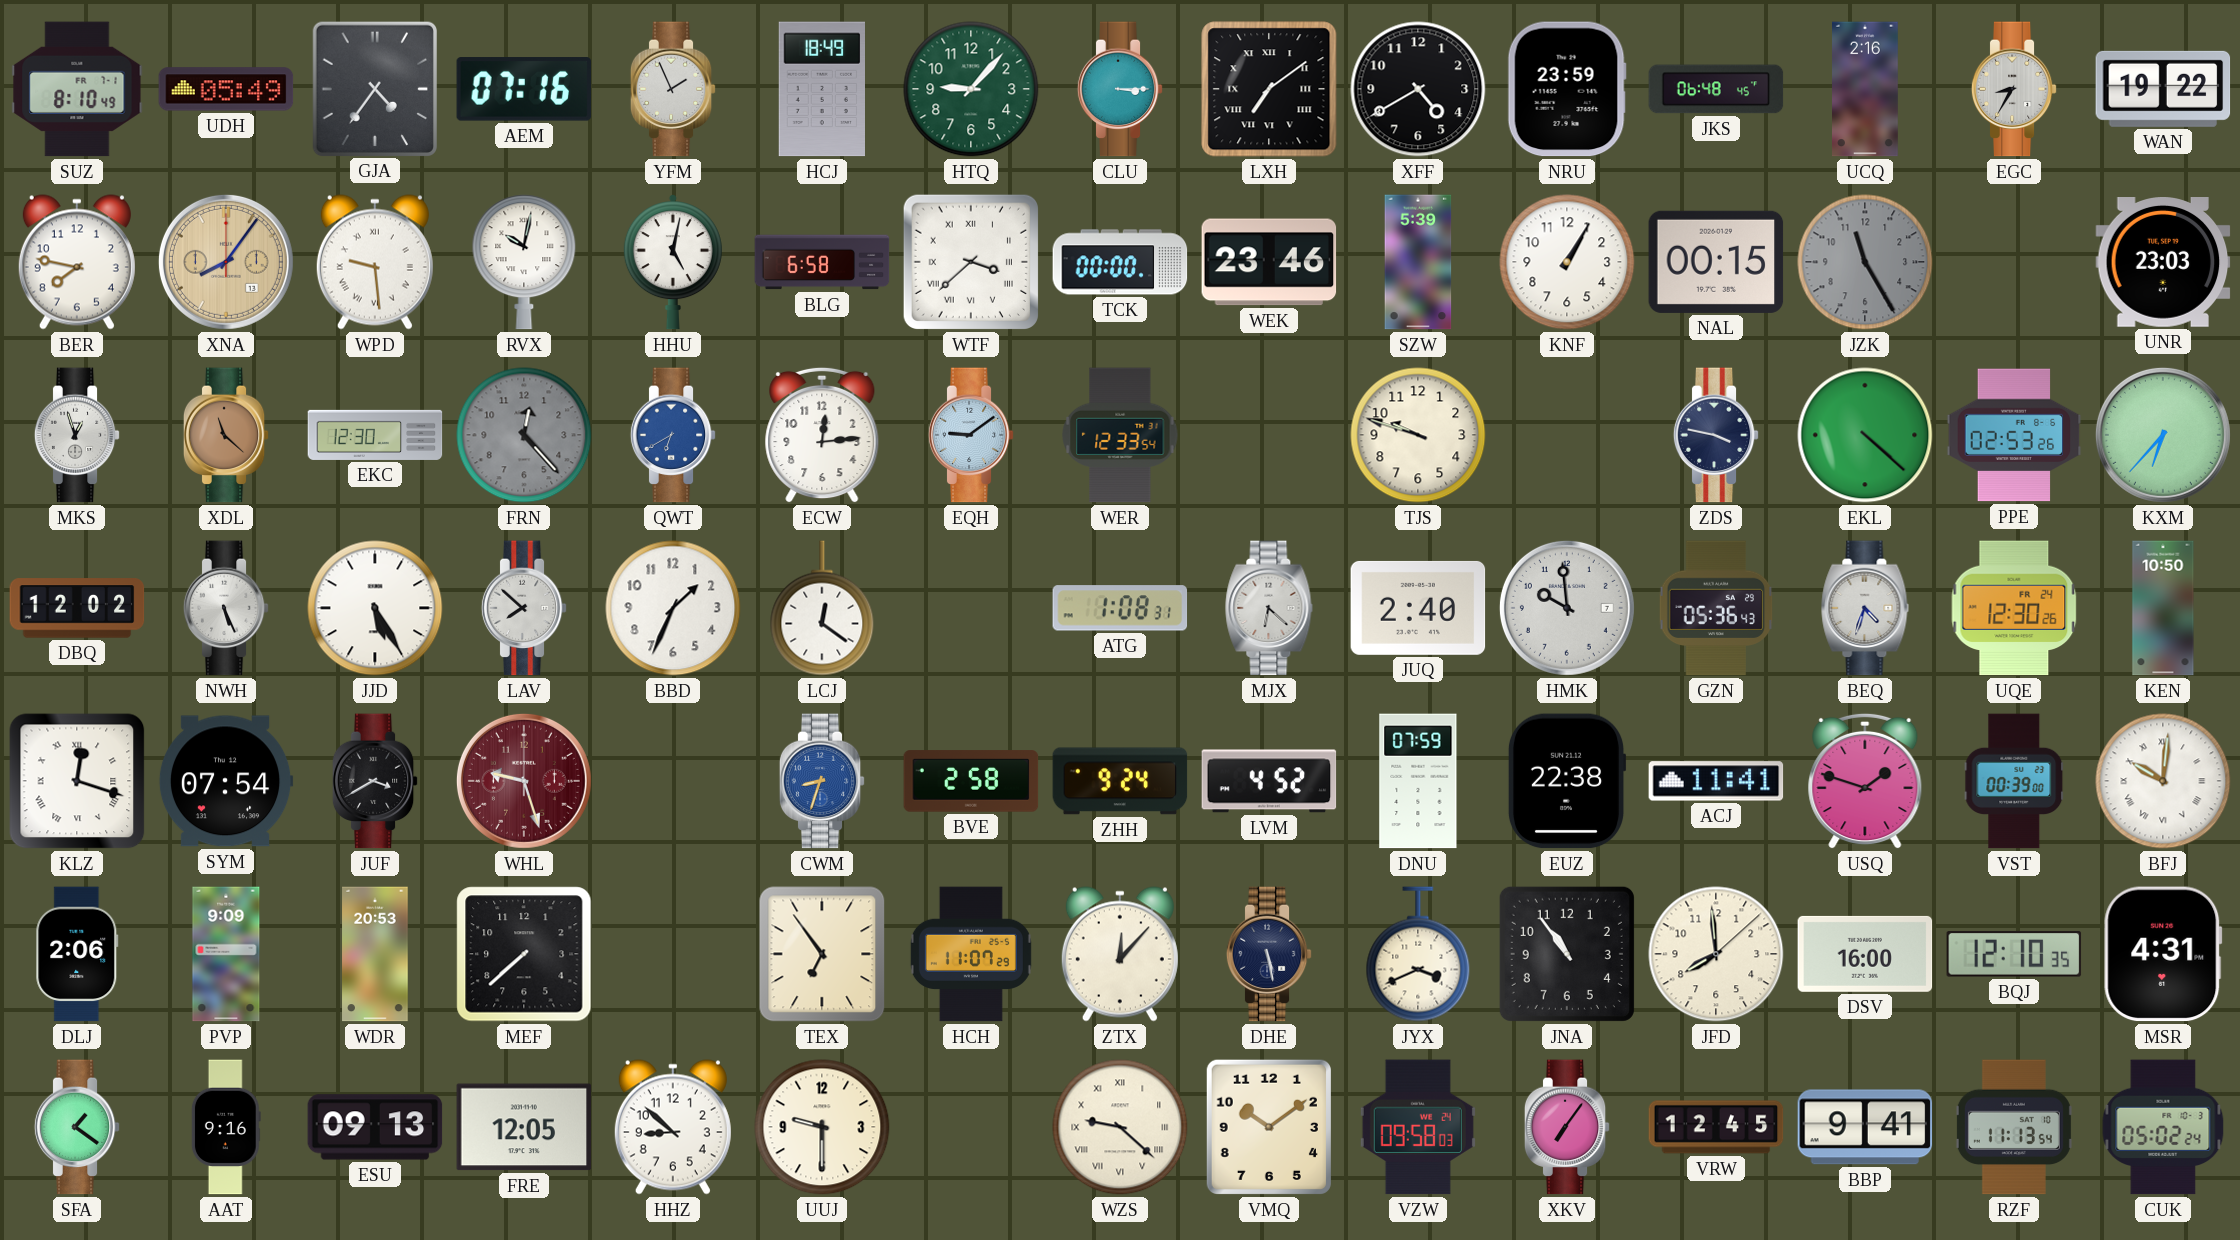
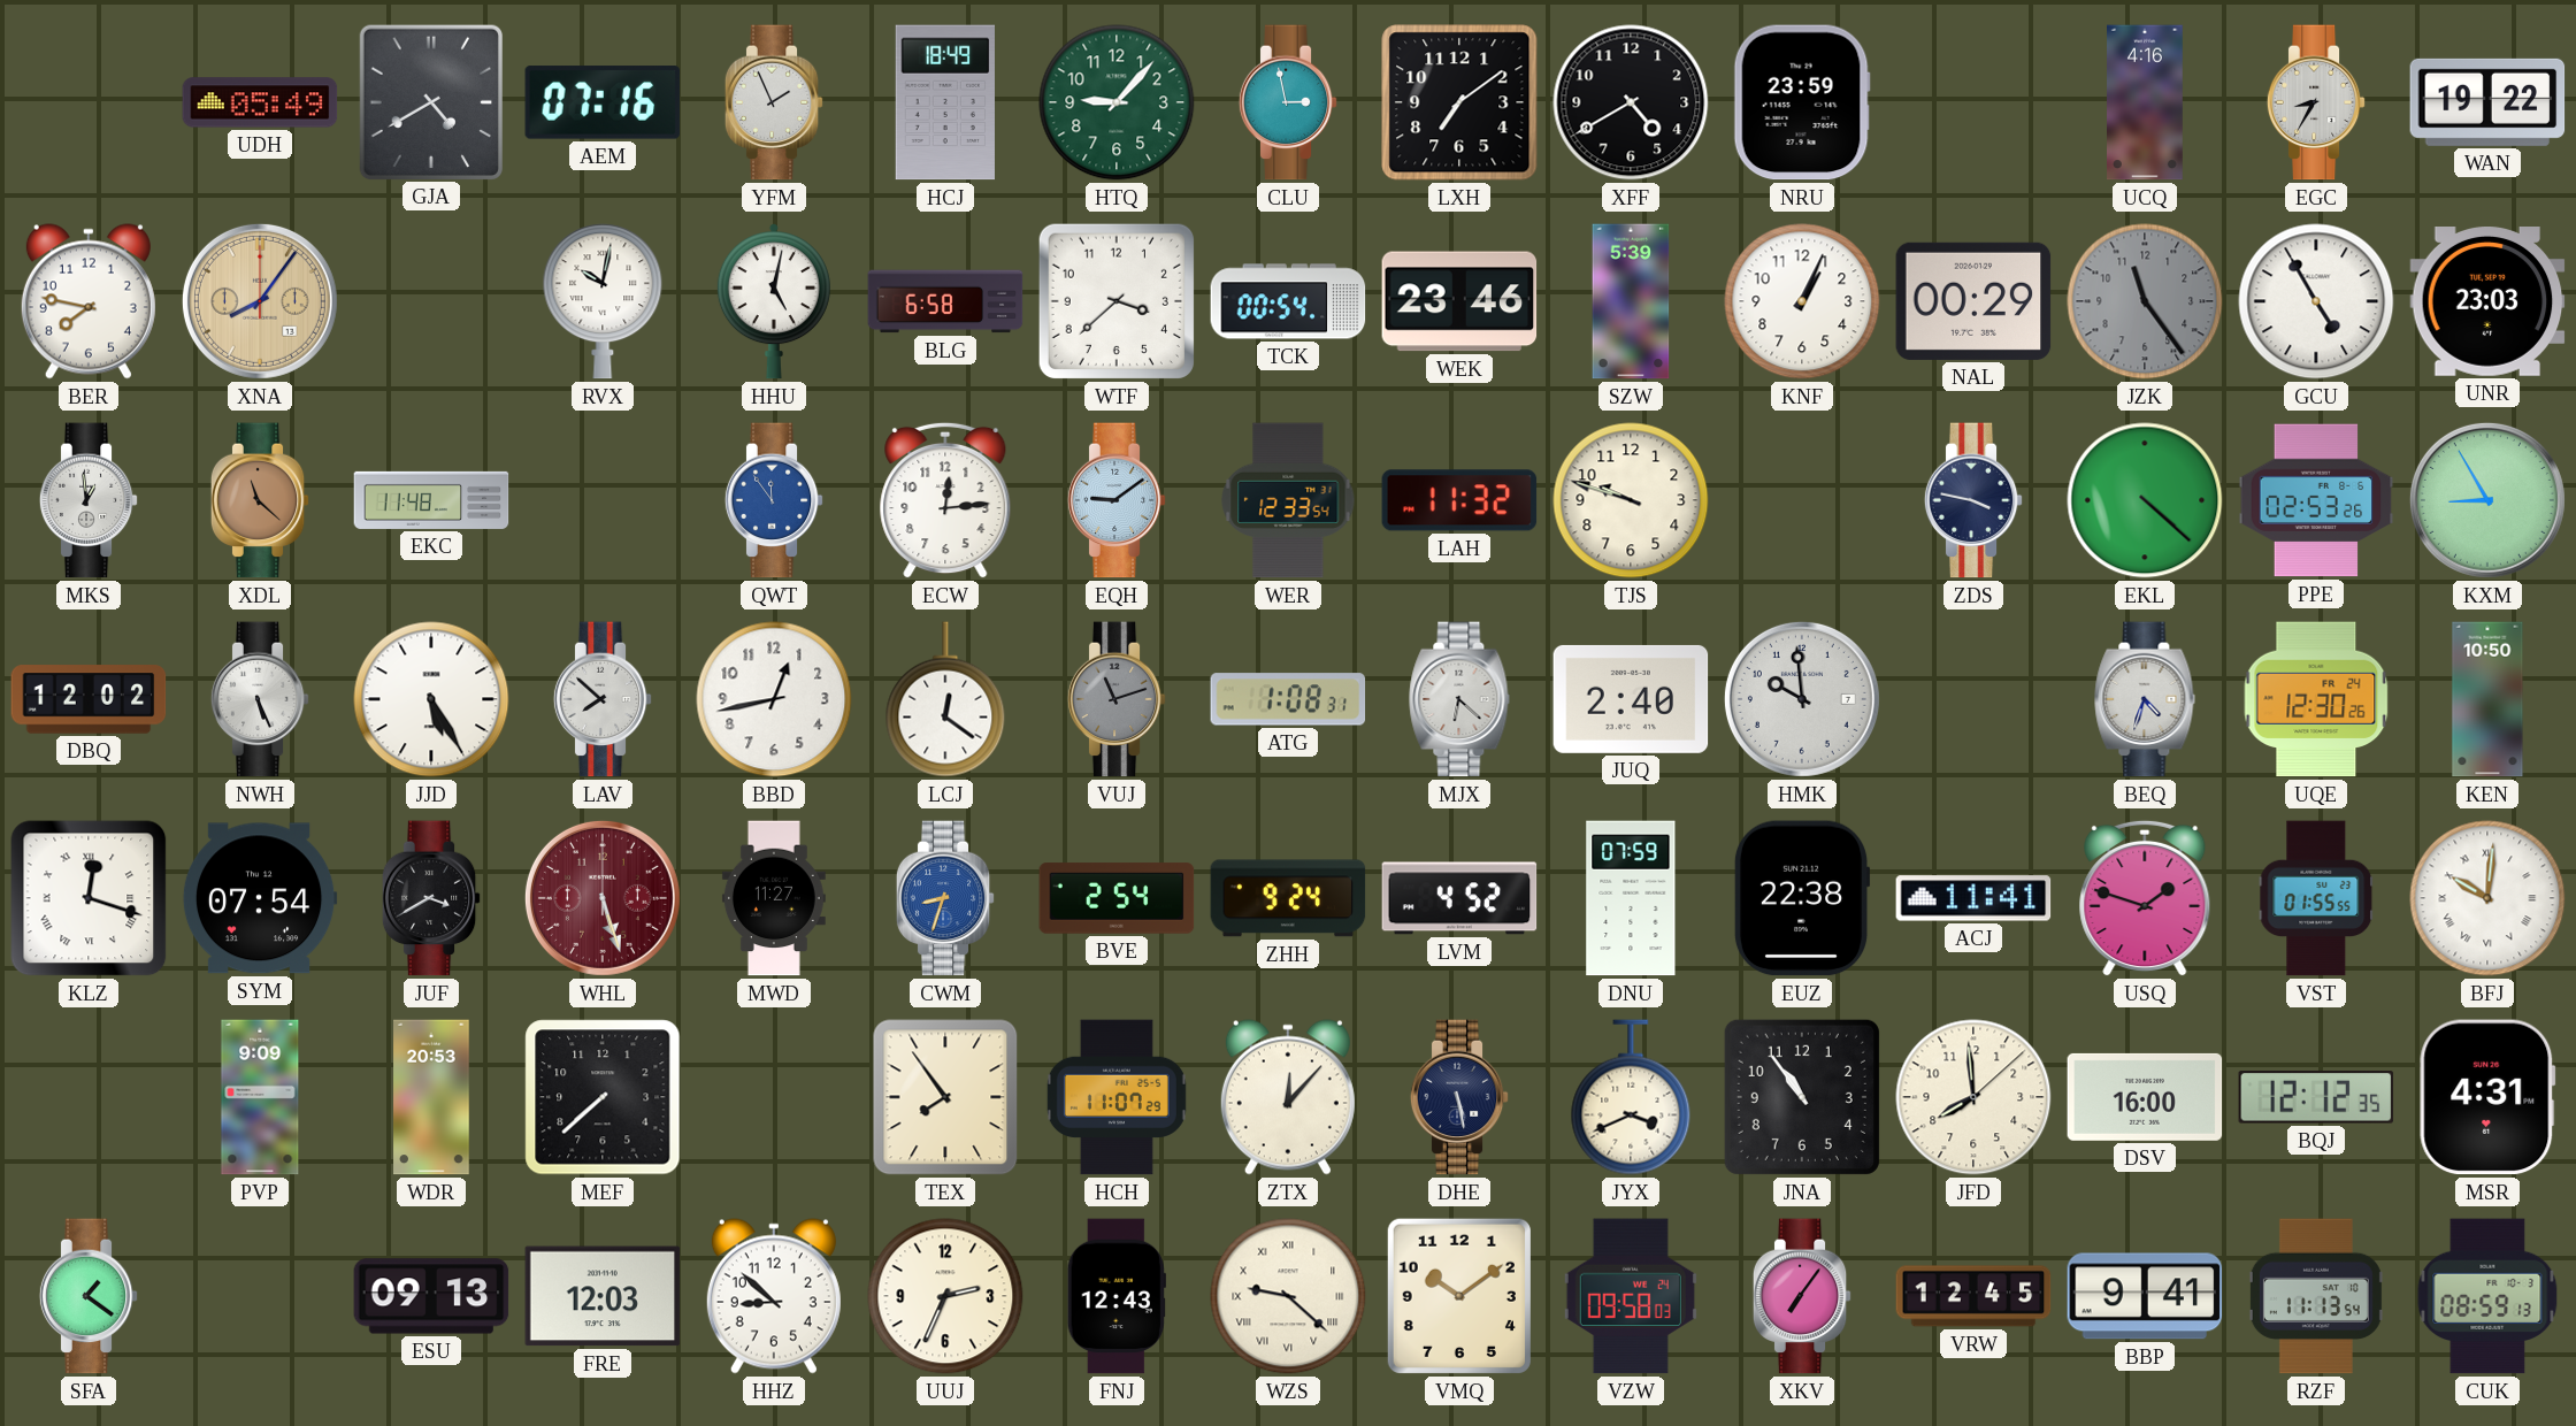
SUZ: 8:10 -> none
GJA: 4:36 -> 4:40
CLU: 3:15 -> 2:58
LXH numerals: Roman -> Arabic
JKS: 06:48 -> none
UCQ: 2:16 -> 4:16
WPD: 9:29 -> none
WTF numerals: Roman -> Arabic
TCK: 00:00 -> 00:54
KNF: 1:05 -> 1:04
NAL: 00:15 -> 00:29
JZK: 11:25 -> 11:24
GCU: none -> 4:55
MKS: 12:57 -> 12:59
EKC: 12:30 -> 11:48
FRN: 12:23 -> none
QWT: 6:40 -> 11:54
LAH: none -> 11:32
KXM: 6:37 -> 8:55
BBD: 1:34 -> 12:43
VUJ: none -> 11:12
GZN: 05:36 -> none
WHL: 9:27 -> 5:27
MWD: none -> 11:27
BVE: 2:58 -> 2:54
VST: 00:39 -> 01:55
DLJ: 2:06 -> none
TEX: 6:54 -> 7:54
BQJ: 12:10 -> 12:12
AAT: 9:16 -> none
FRE: 12:05 -> 12:03
UUJ: 9:30 -> 2:34
FNJ: none -> 12:43
CUK: 05:02 -> 08:59
